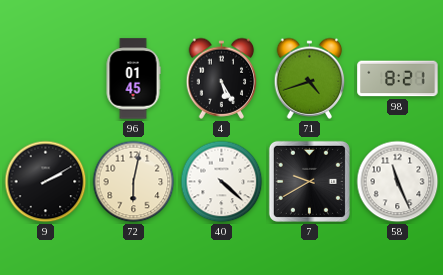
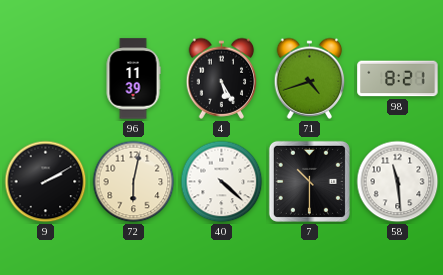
96: 01:45 -> 11:39
7: 9:40 -> 10:30
58: 11:26 -> 11:29
